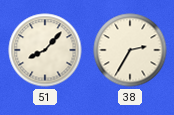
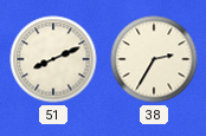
51: 8:07 -> 8:11
